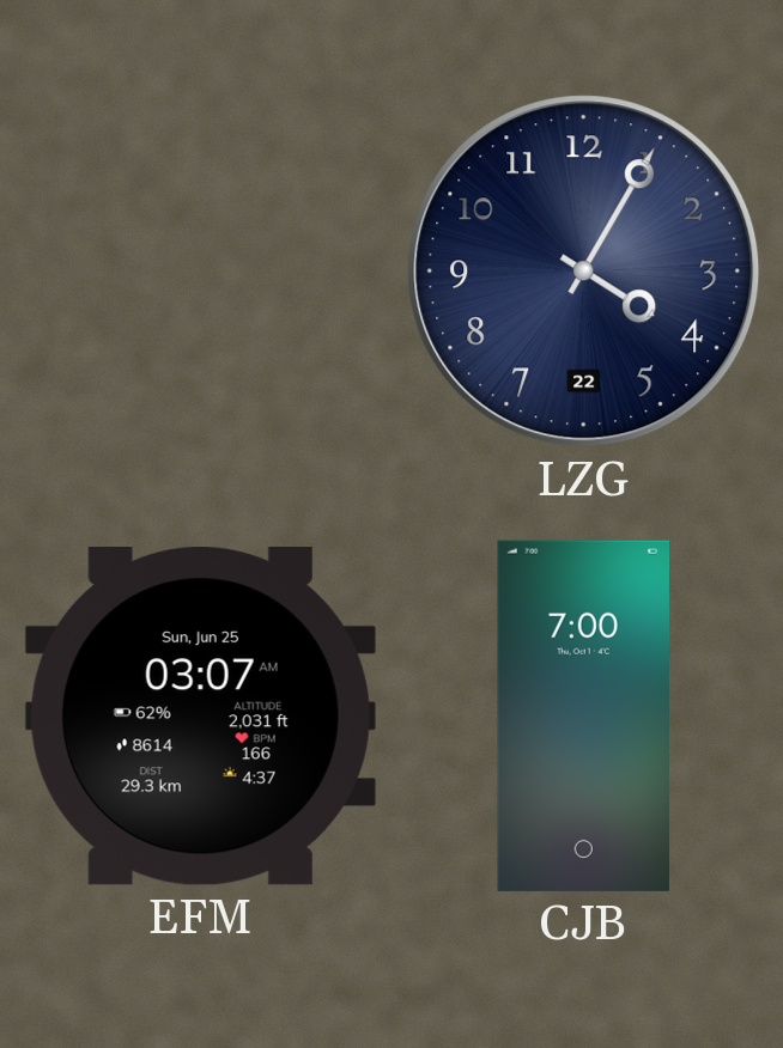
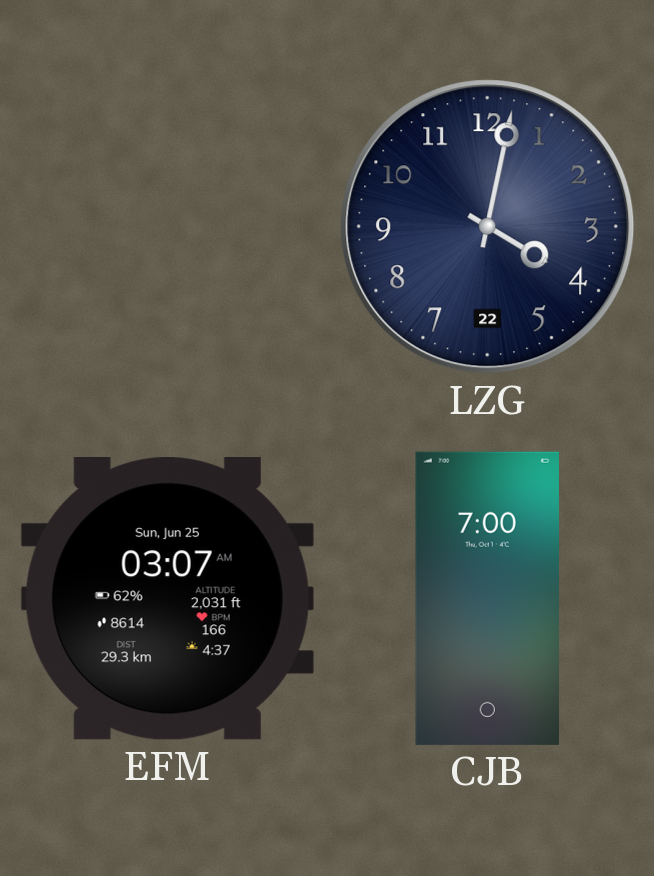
LZG: 4:05 -> 4:02
